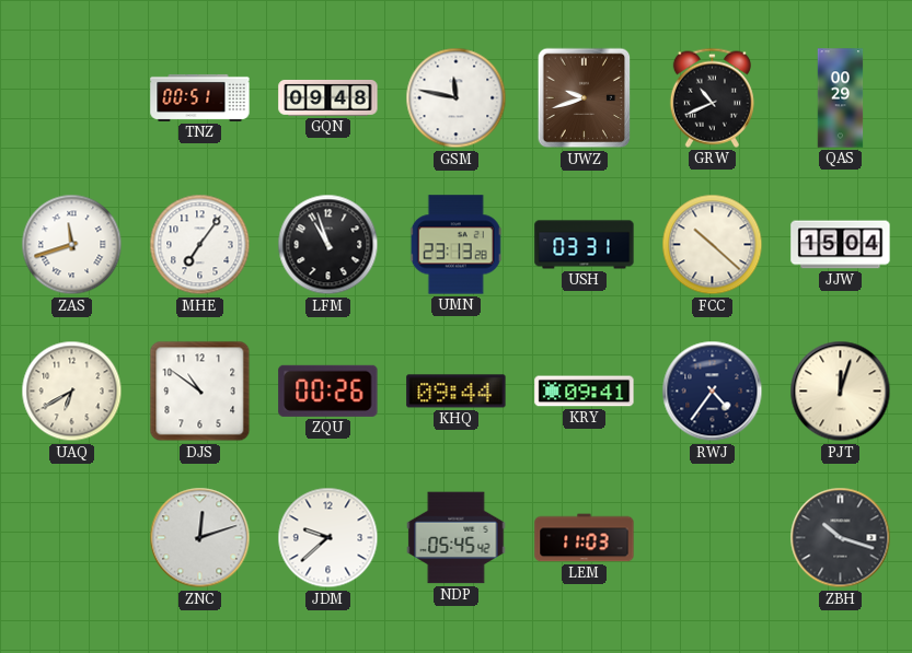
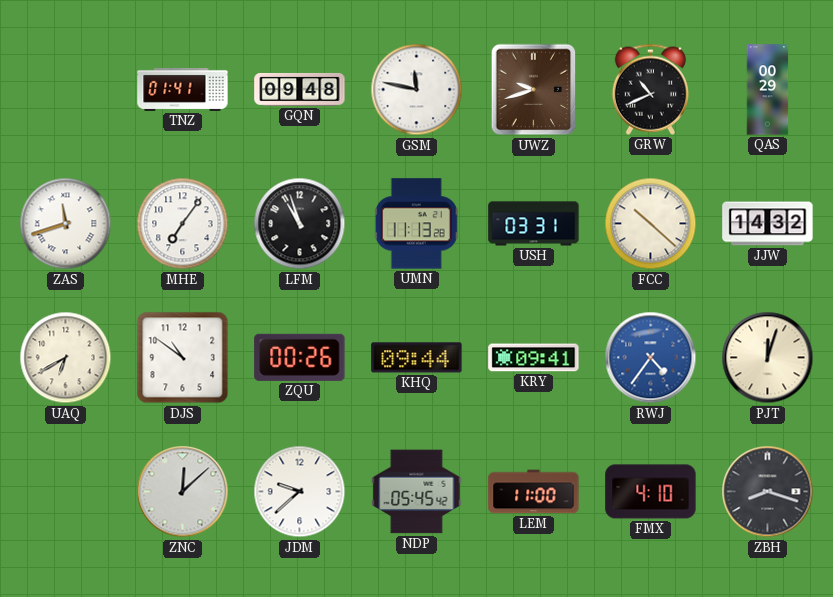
TNZ: 00:51 -> 01:41
UMN: 23:13 -> 11:13
JJW: 15:04 -> 14:32
RWJ dial: navy -> blue
ZNC: 12:12 -> 12:08
LEM: 11:03 -> 11:00
FMX: none -> 4:10
ZBH: 10:18 -> 8:18
